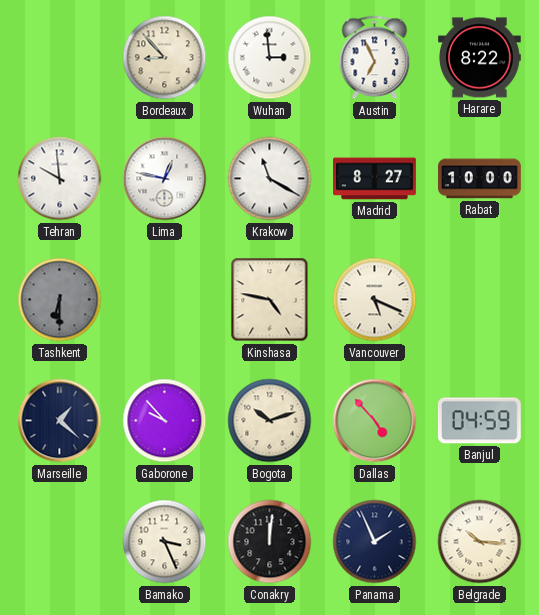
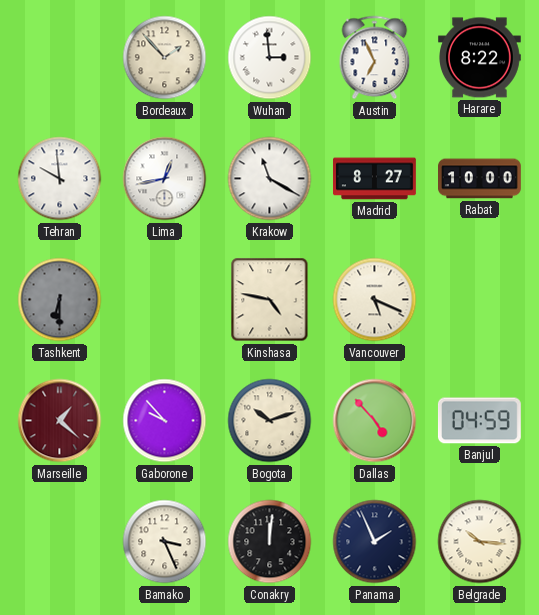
Bordeaux: 8:53 -> 1:53
Lima: 12:47 -> 12:43
Marseille dial: navy -> burgundy
